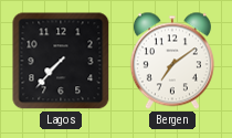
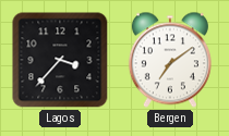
Lagos: 7:37 -> 3:37
